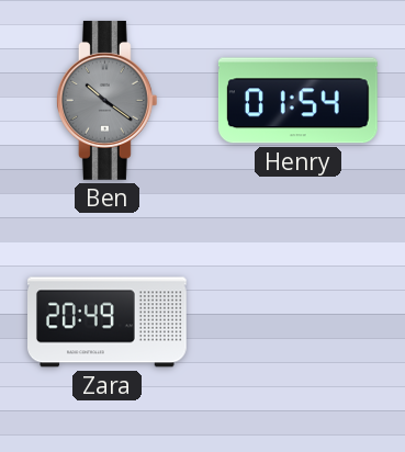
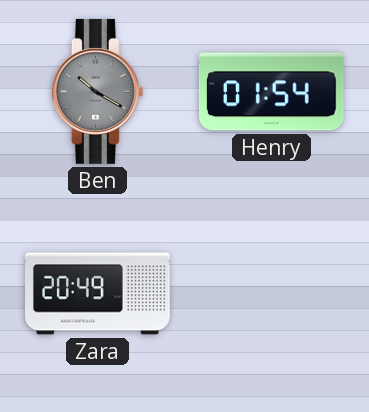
Ben: 10:21 -> 10:20
